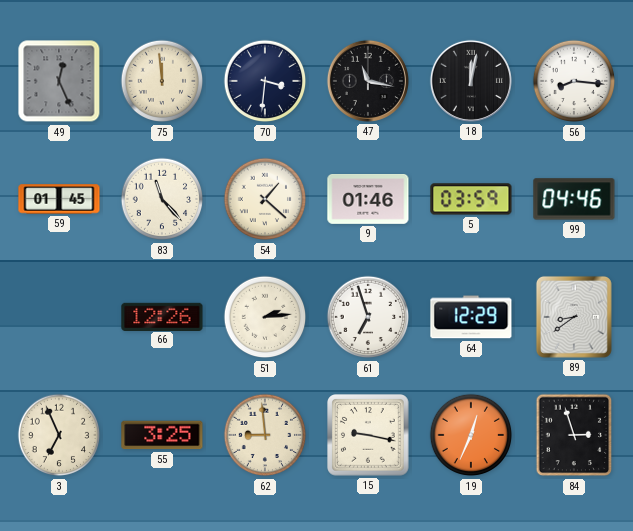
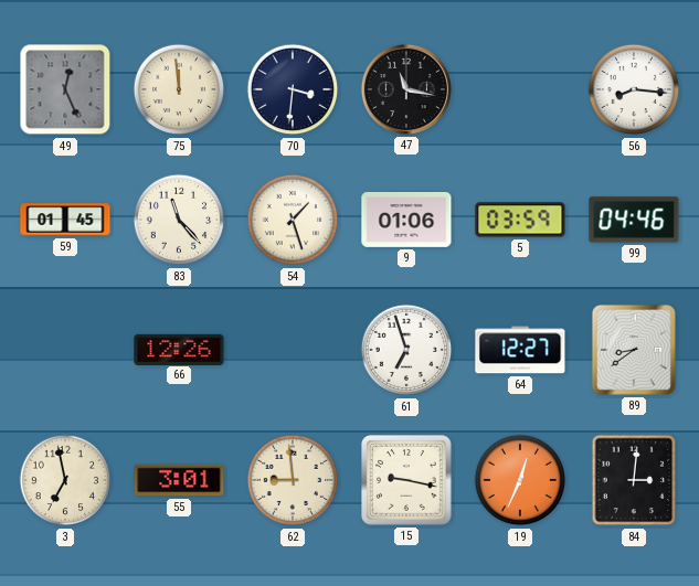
18: 12:02 -> none
54: 1:22 -> 1:27
9: 01:46 -> 01:06
51: 2:14 -> none
64: 12:29 -> 12:27
3: 6:56 -> 6:58
55: 3:25 -> 3:01
84: 2:57 -> 3:01
